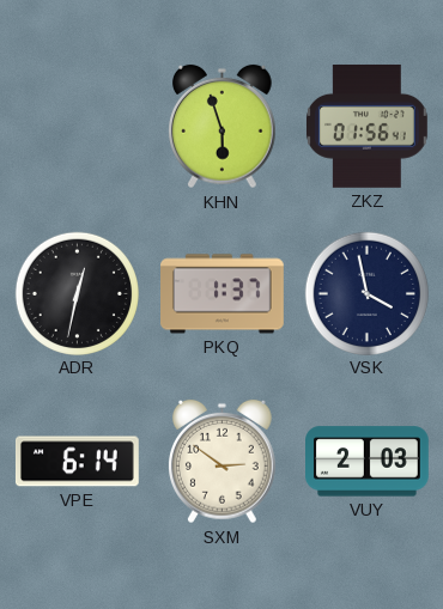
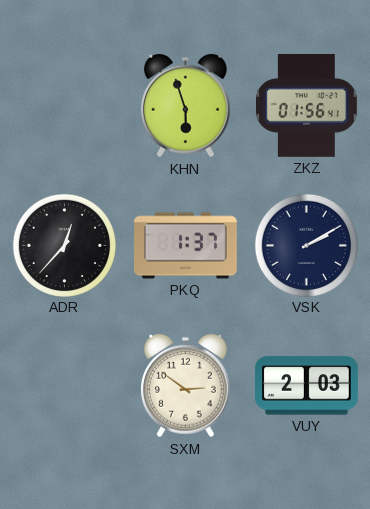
ADR: 12:32 -> 12:37
VSK: 3:58 -> 2:10
VPE: 6:14 -> none
